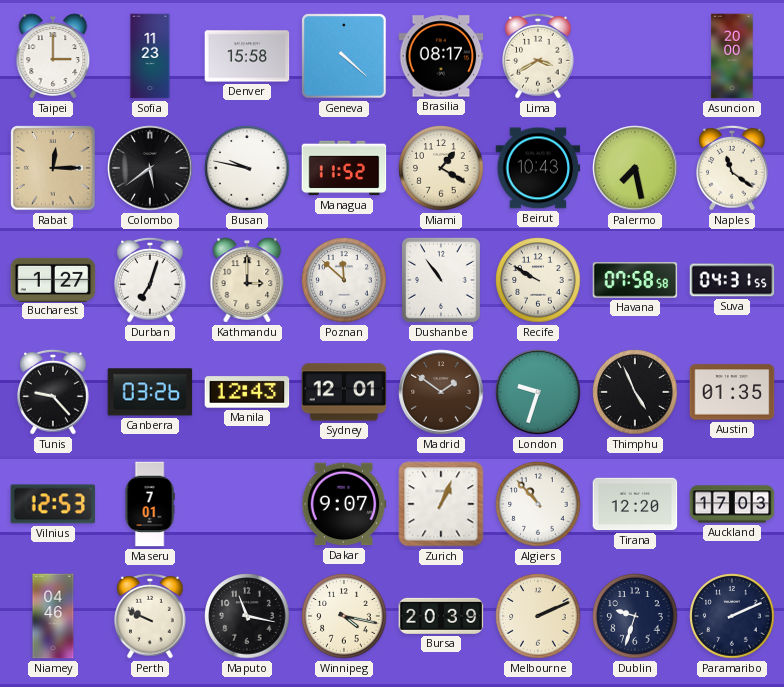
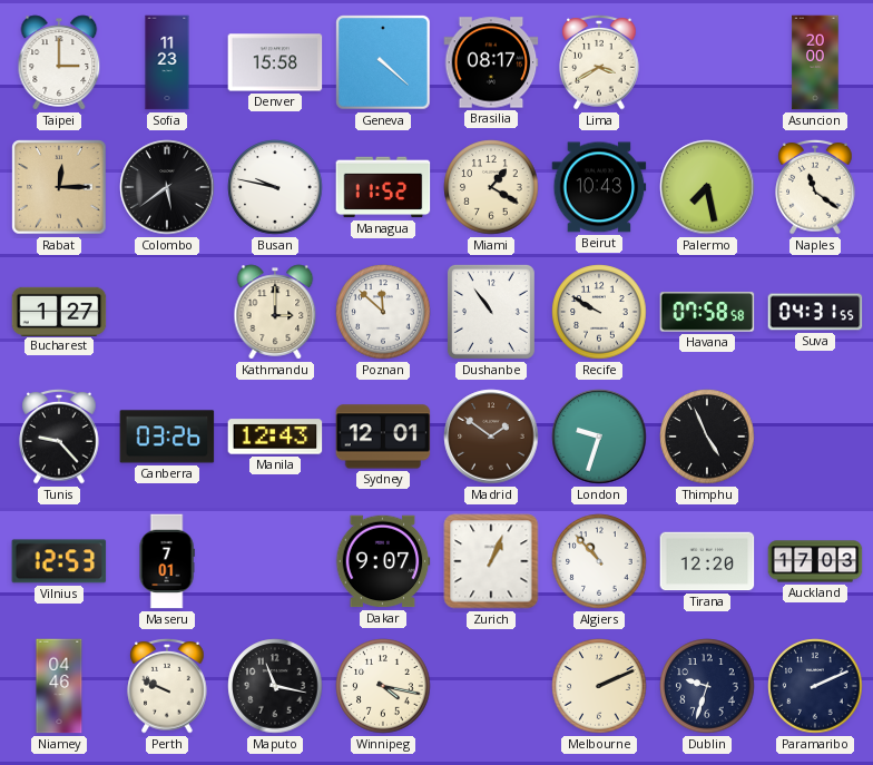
Durban: 7:03 -> none
Austin: 01:35 -> none
Bursa: 20:39 -> none
